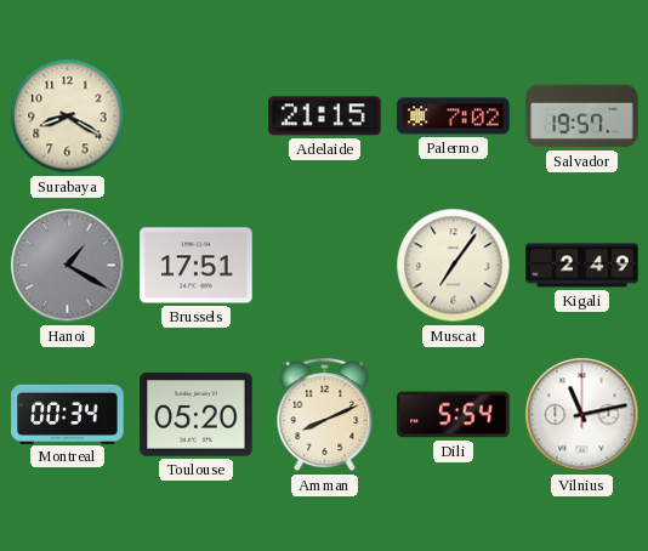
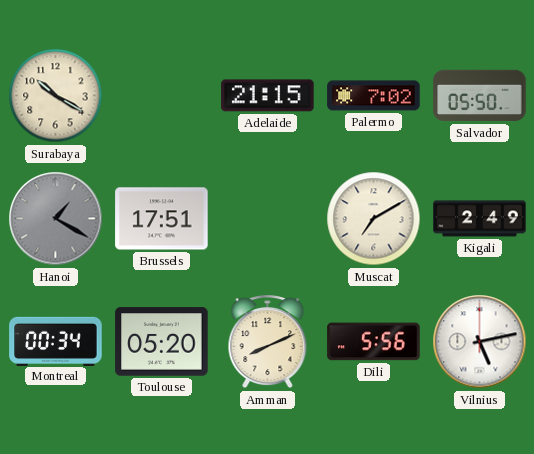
Surabaya: 8:20 -> 10:20
Salvador: 19:57 -> 05:50
Muscat: 7:06 -> 7:10
Dili: 5:54 -> 5:56
Vilnius: 11:13 -> 5:13
